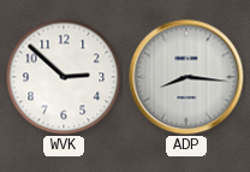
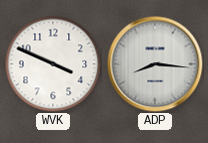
WVK: 2:52 -> 3:49
